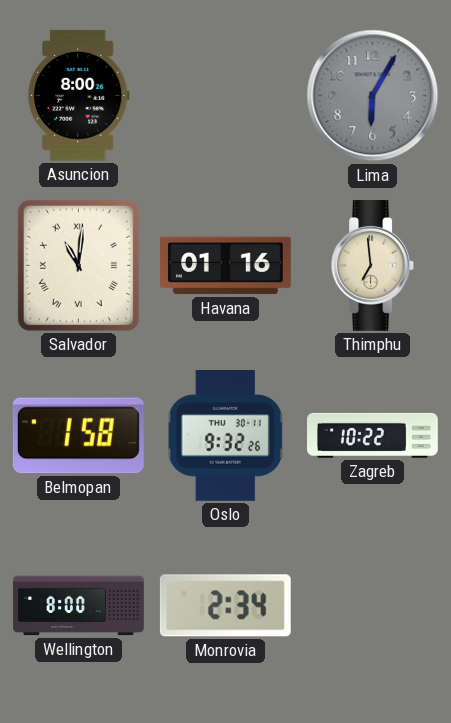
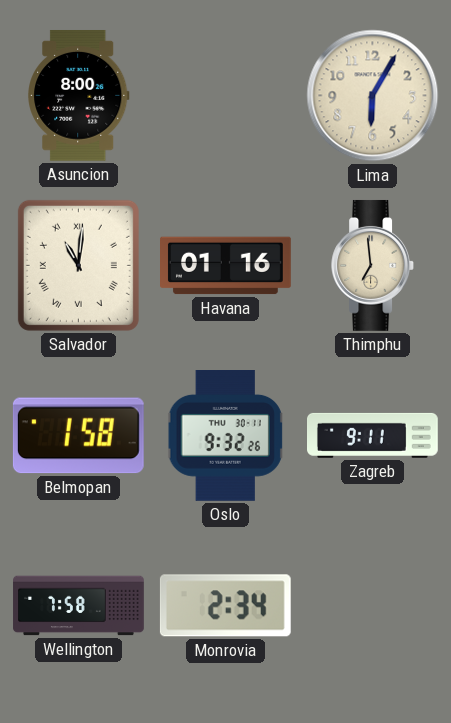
Lima dial: grey -> cream
Zagreb: 10:22 -> 9:11
Wellington: 8:00 -> 7:58
